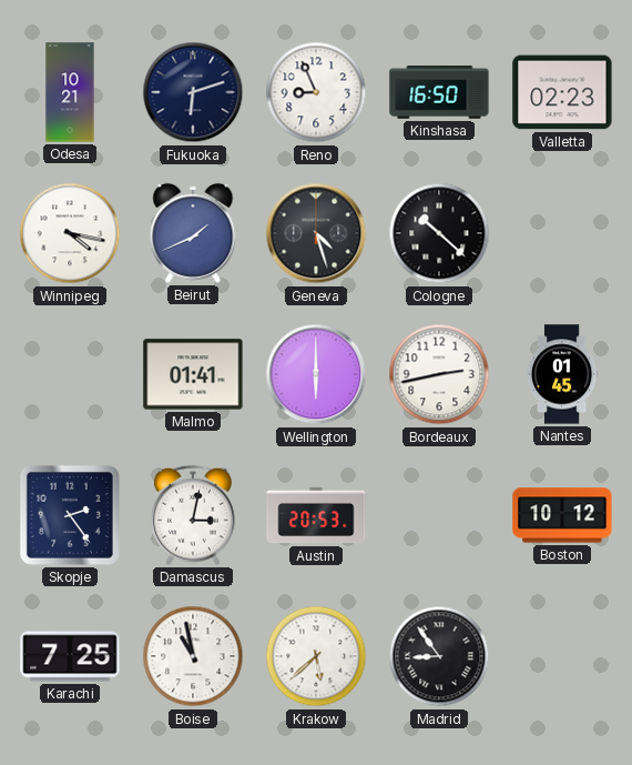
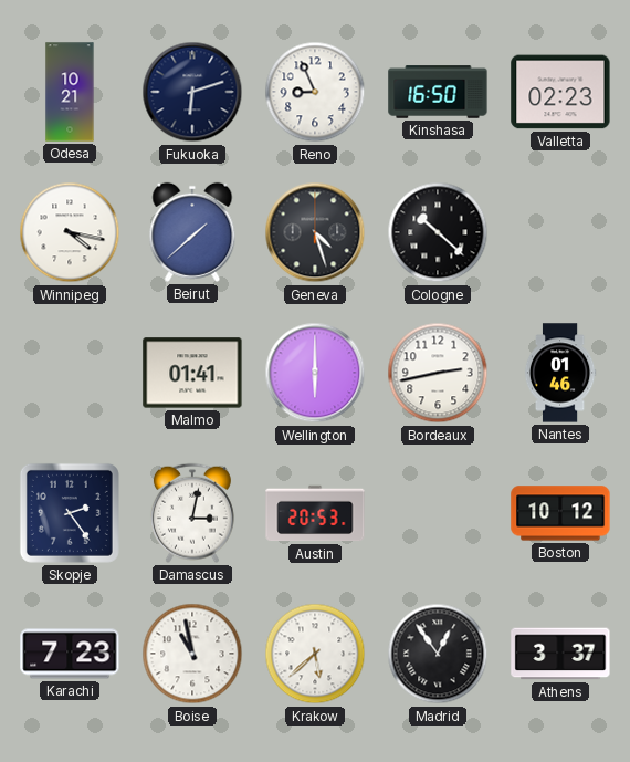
Beirut: 1:41 -> 1:38
Nantes: 01:45 -> 01:46
Karachi: 7:25 -> 7:23
Madrid: 8:54 -> 12:54
Athens: none -> 3:37
